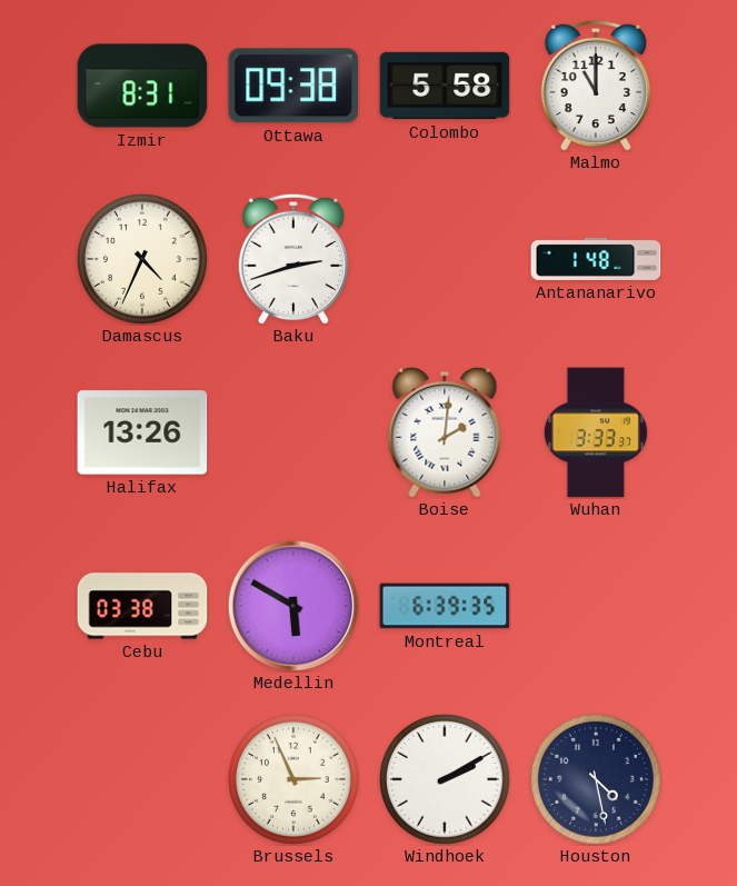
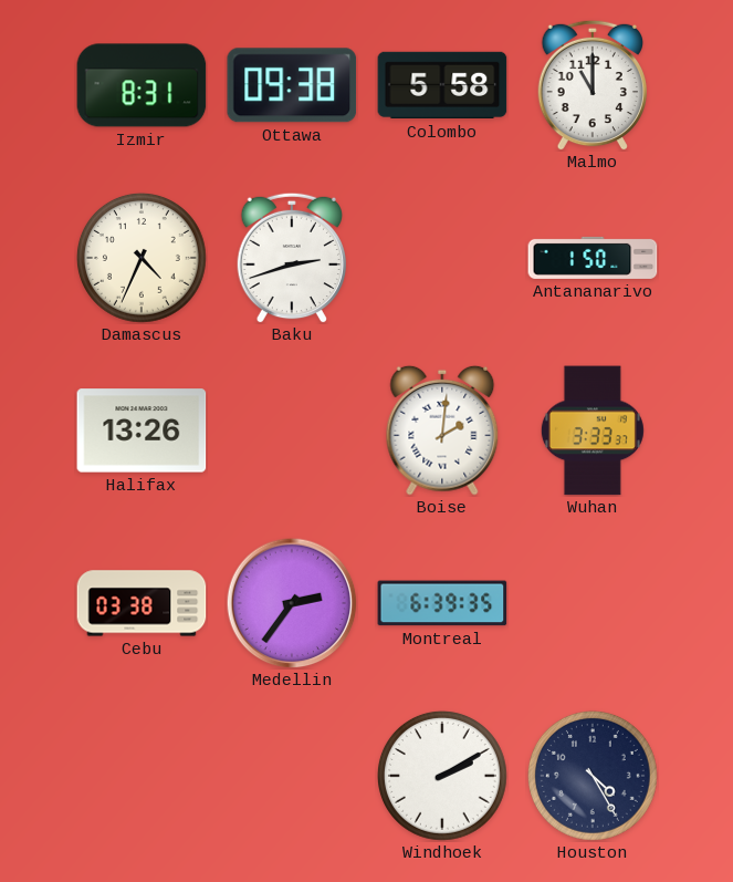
Antananarivo: 1:48 -> 1:50
Medellin: 5:50 -> 2:36
Brussels: 2:56 -> none
Houston: 4:28 -> 4:25
